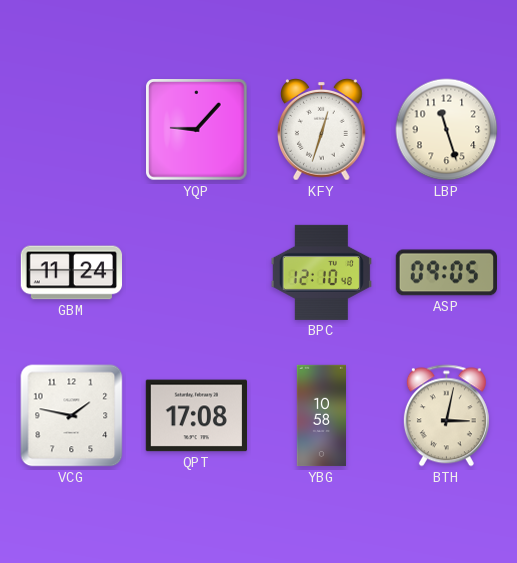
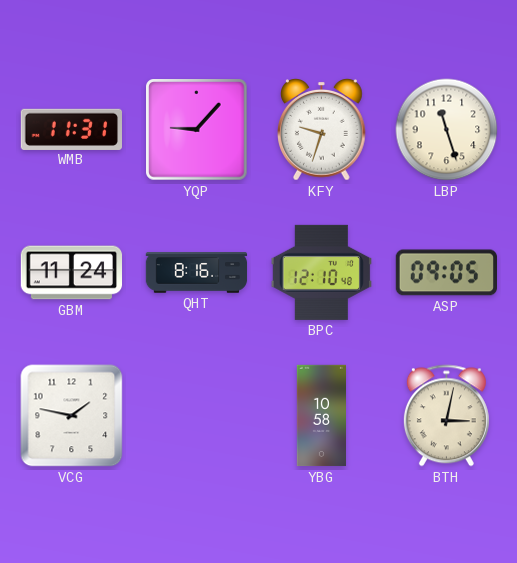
WMB: none -> 11:31
KFY: 12:33 -> 9:33
QHT: none -> 8:16
QPT: 17:08 -> none
